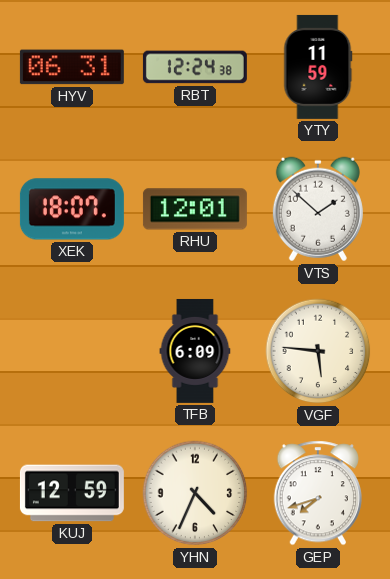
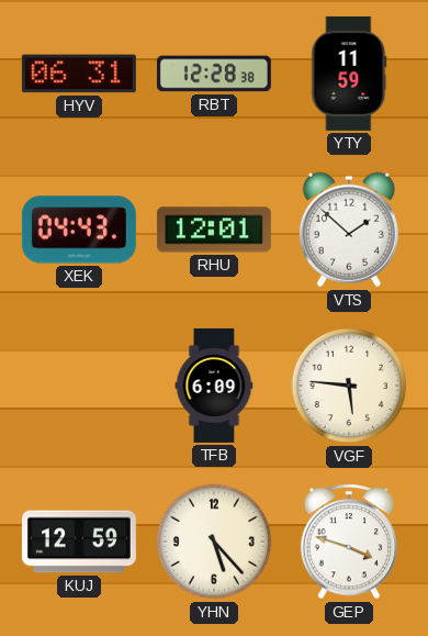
RBT: 12:24 -> 12:28
XEK: 18:07 -> 04:43
YHN: 4:34 -> 5:23
GEP: 7:42 -> 3:48
